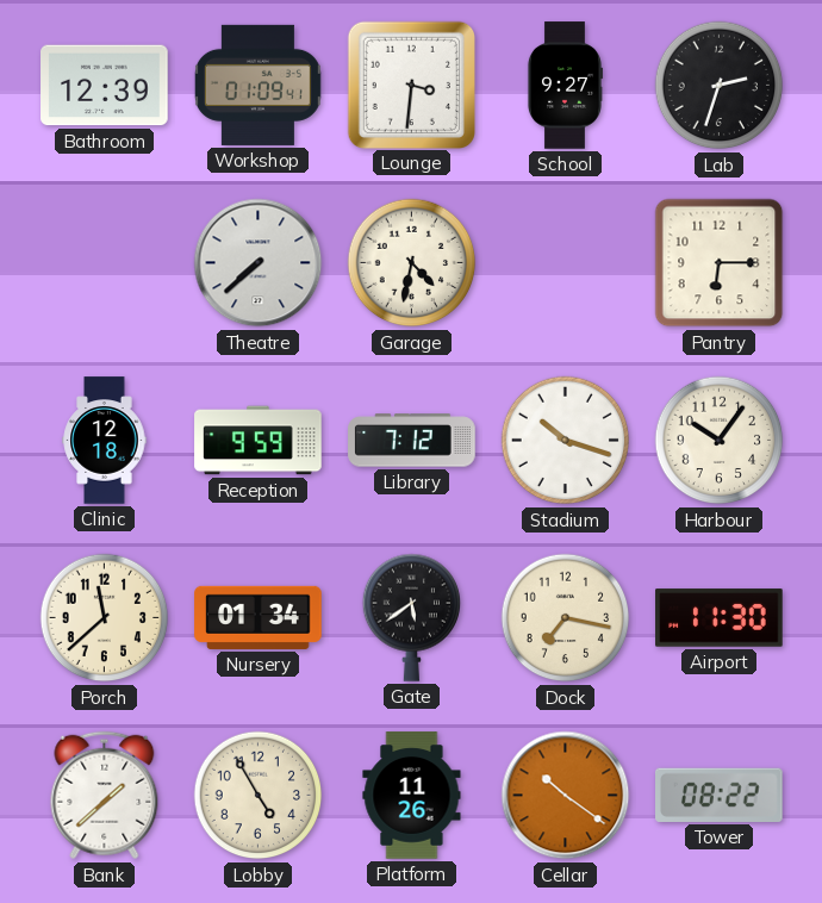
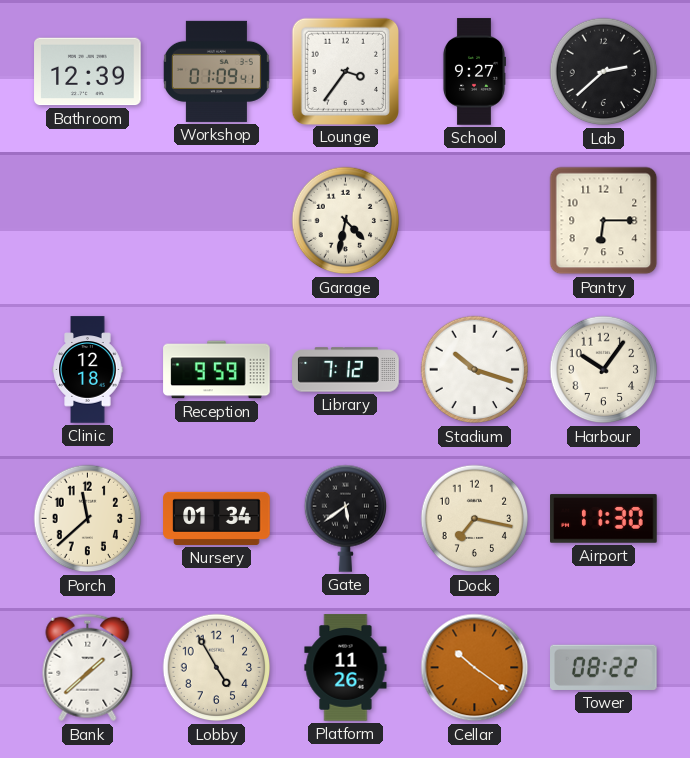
Lounge: 3:31 -> 3:36
Lab: 2:33 -> 2:38
Theatre: 7:38 -> none
